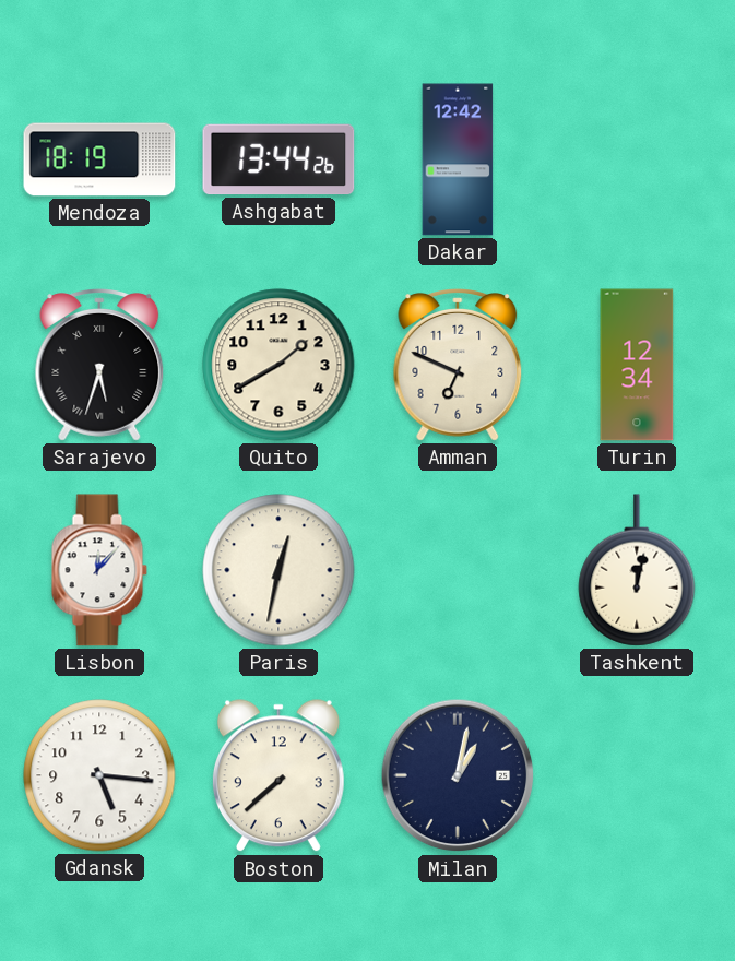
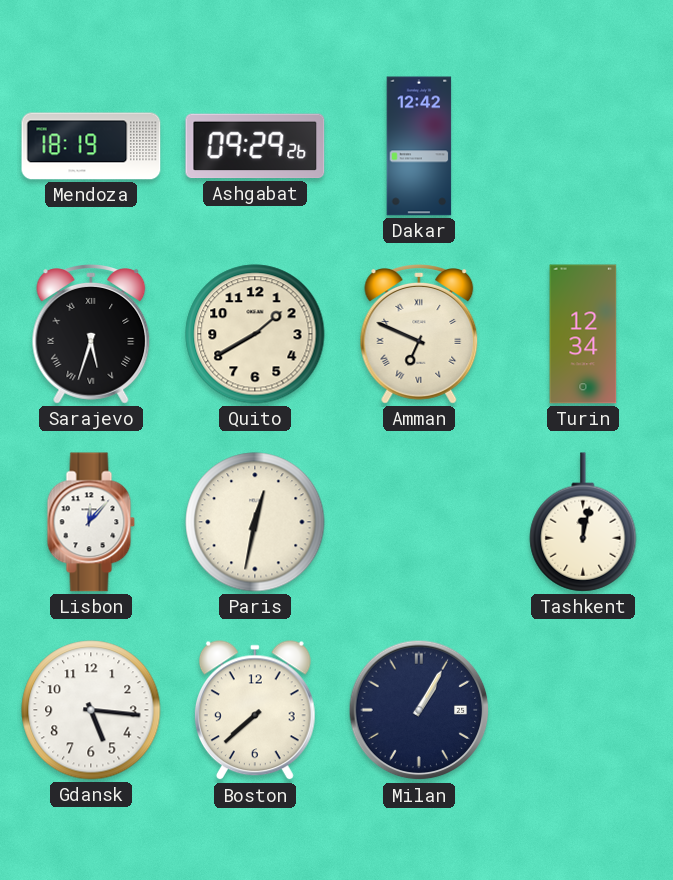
Ashgabat: 13:44 -> 09:29
Amman numerals: Arabic -> Roman
Milan: 1:02 -> 1:05
